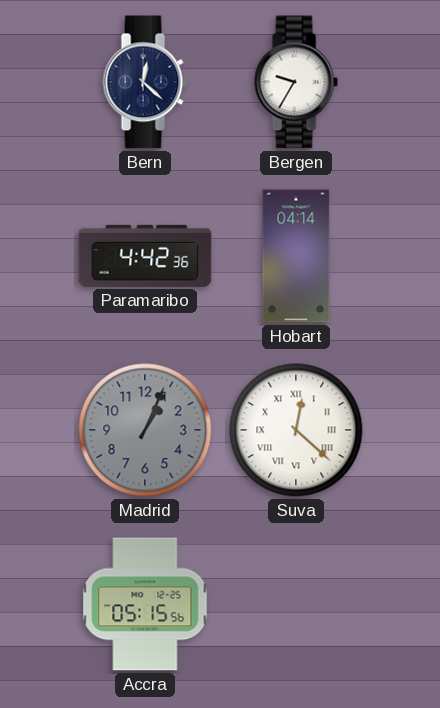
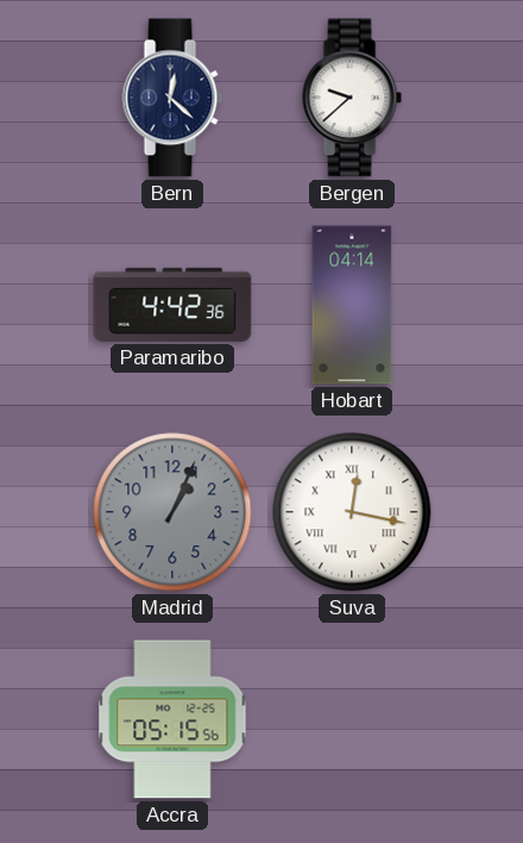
Bergen: 9:35 -> 9:38
Suva: 12:22 -> 12:17
